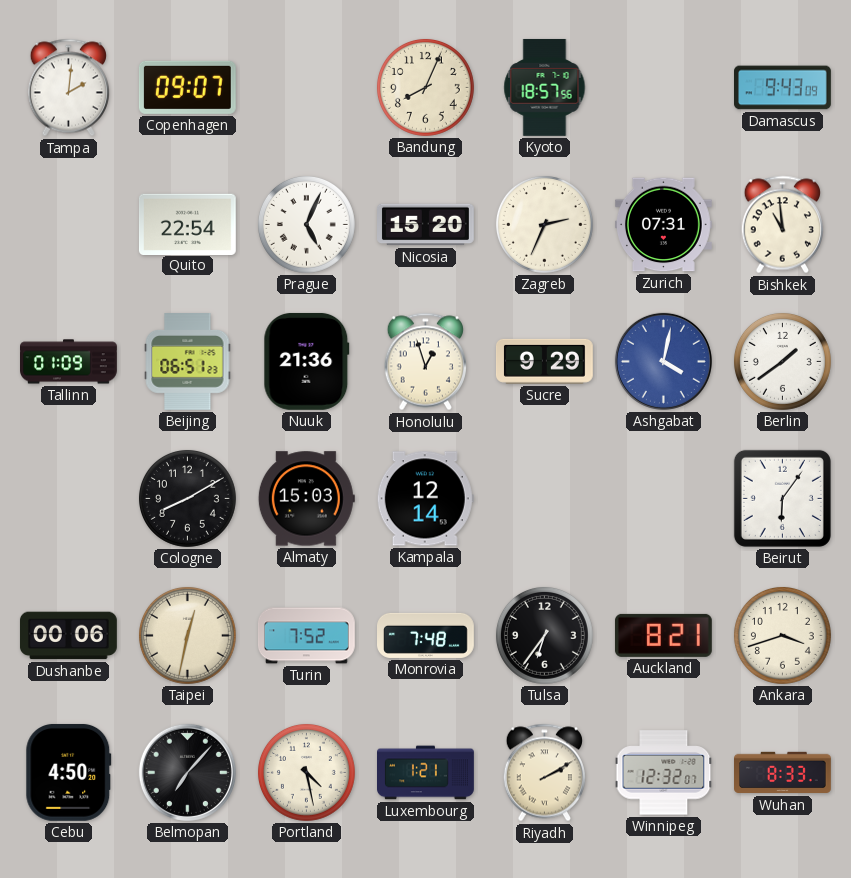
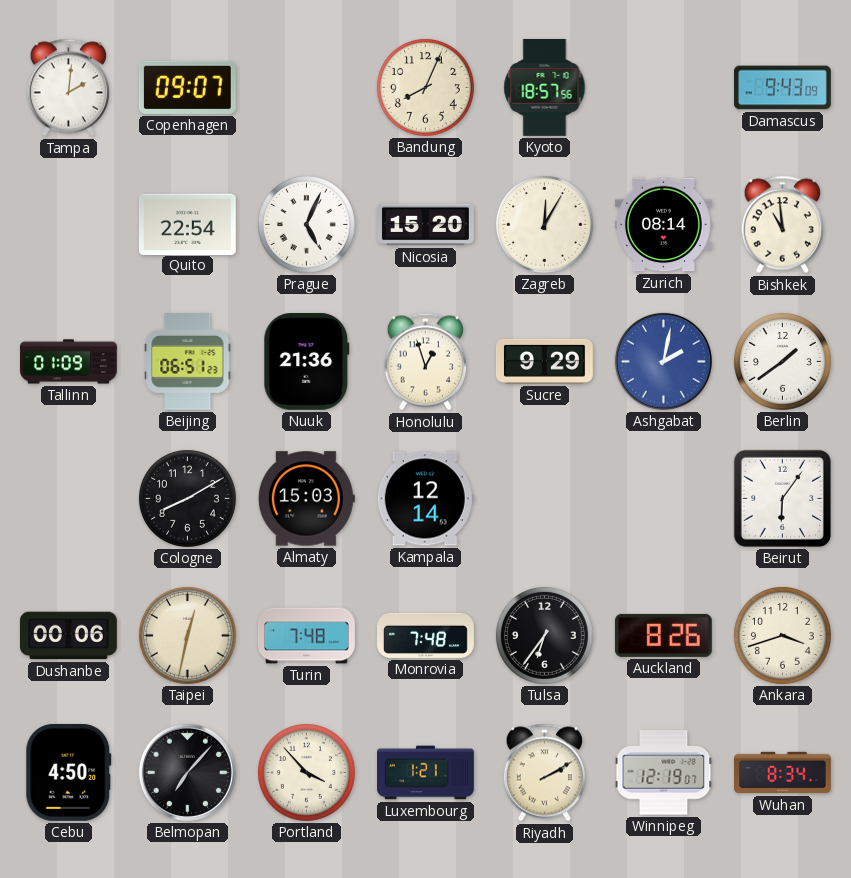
Zagreb: 2:34 -> 12:05
Zurich: 07:31 -> 08:14
Ashgabat: 4:02 -> 2:02
Turin: 7:52 -> 7:48
Auckland: 8:21 -> 8:26
Portland: 4:28 -> 3:53
Winnipeg: 12:32 -> 12:19
Wuhan: 8:33 -> 8:34
